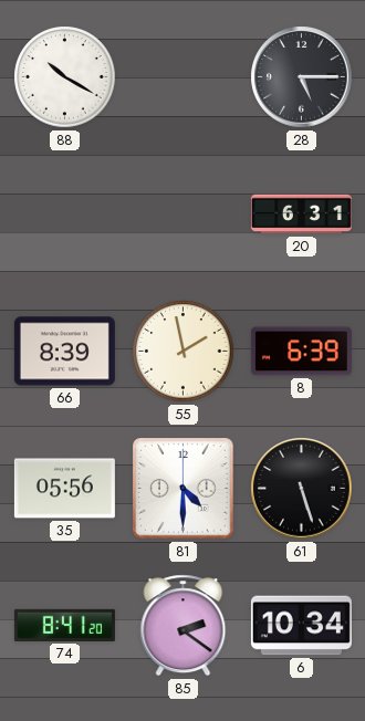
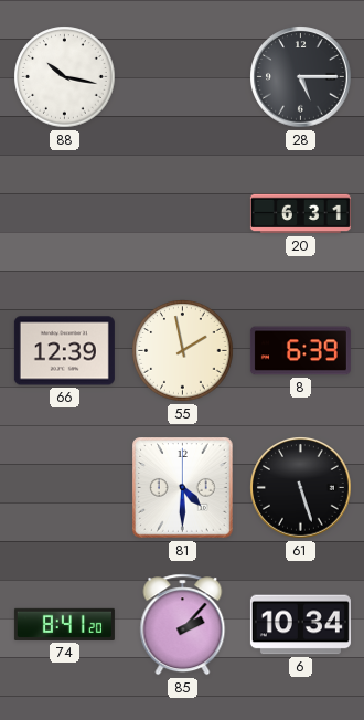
88: 10:20 -> 10:17
66: 8:39 -> 12:39
35: 05:56 -> none
85: 2:21 -> 2:07
